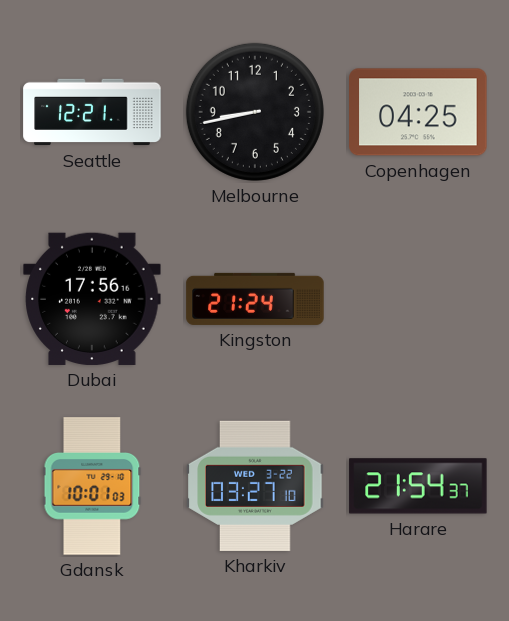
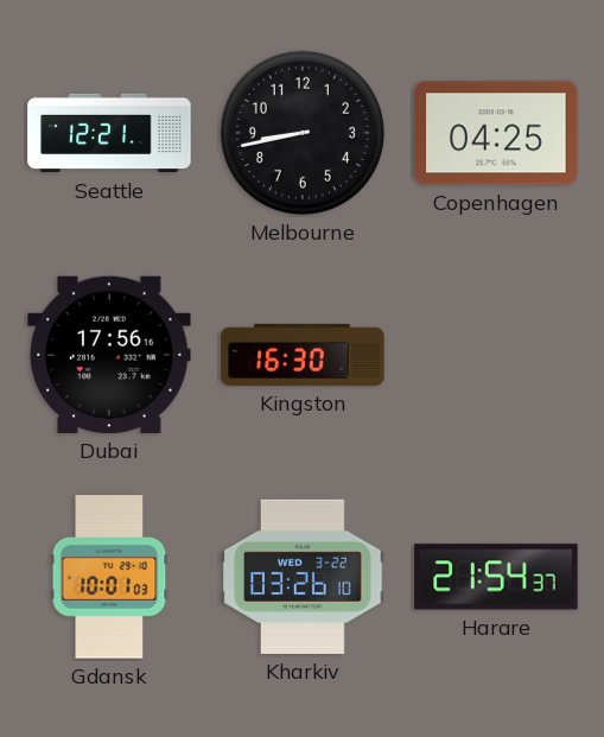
Kingston: 21:24 -> 16:30
Kharkiv: 03:27 -> 03:26
